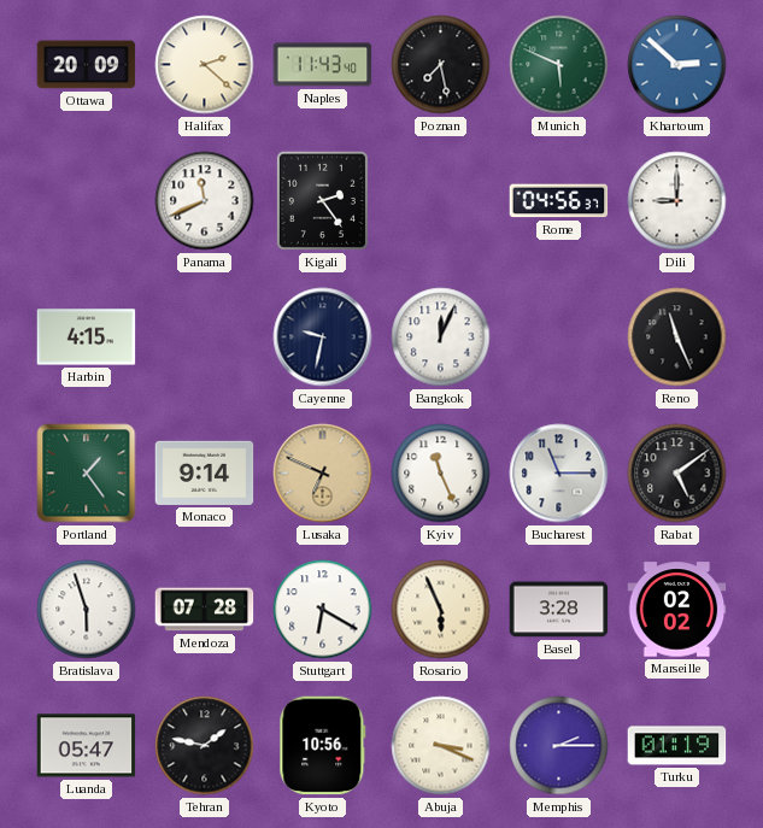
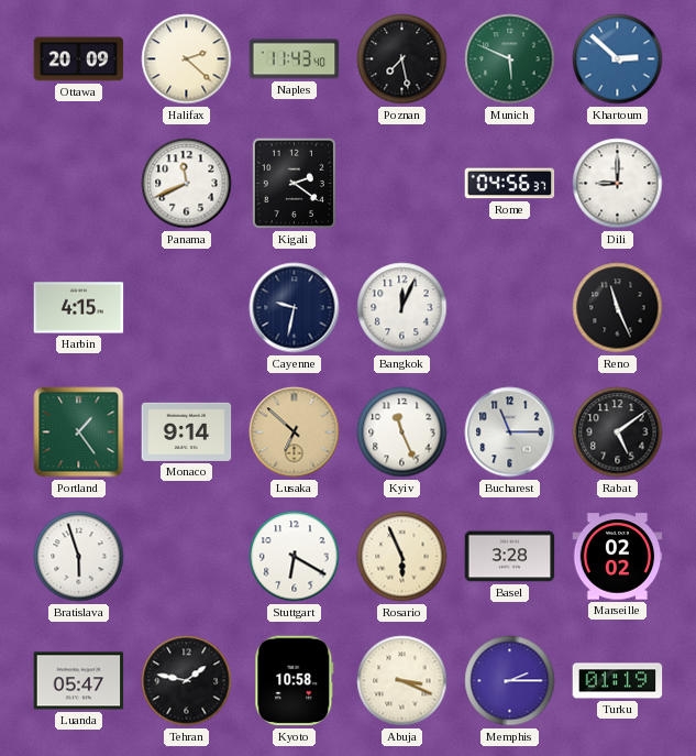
Kigali: 2:24 -> 2:21
Lusaka: 6:49 -> 6:52
Mendoza: 07:28 -> none
Kyoto: 10:56 -> 10:58
